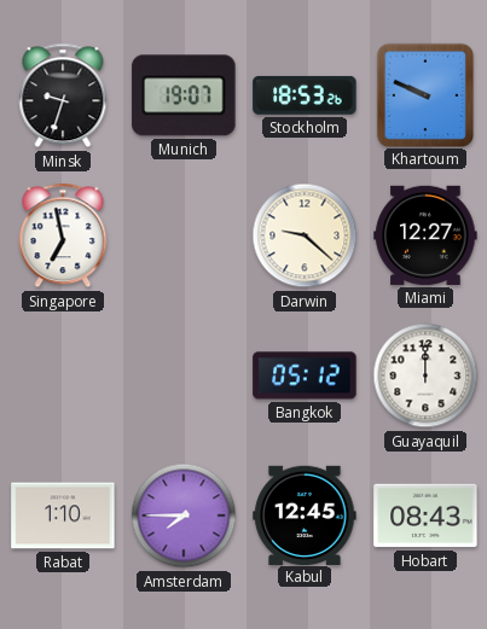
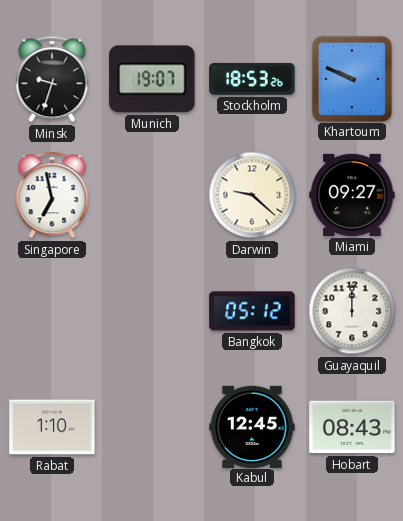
Miami: 12:27 -> 09:27
Amsterdam: 7:45 -> none
